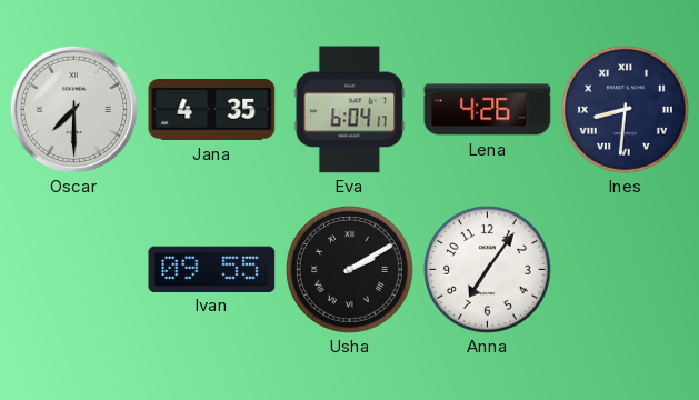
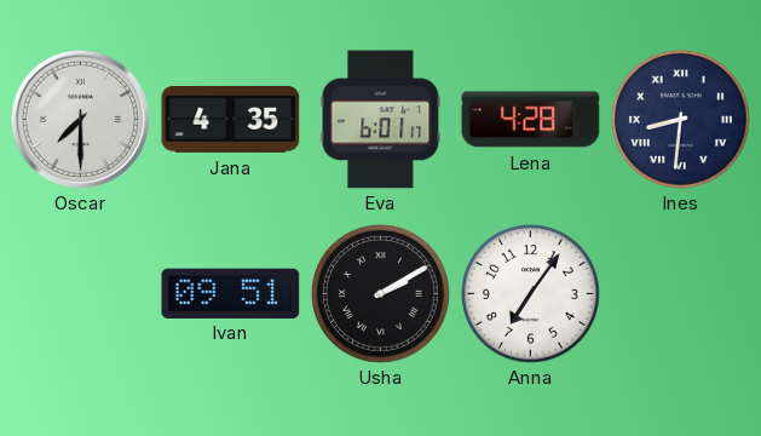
Eva: 6:04 -> 6:01
Lena: 4:26 -> 4:28
Ivan: 09:55 -> 09:51
